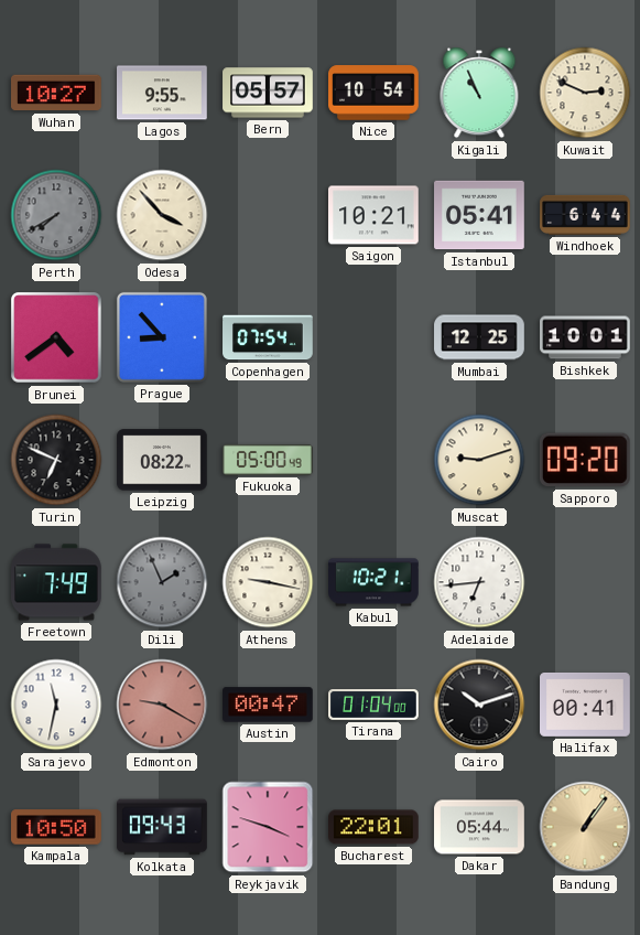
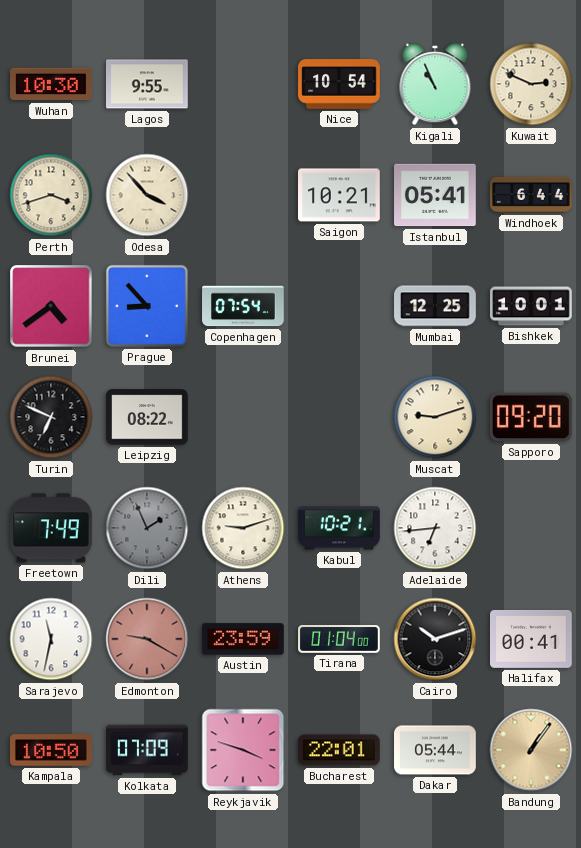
Wuhan: 10:27 -> 10:30
Bern: 05:57 -> none
Perth: 7:40 -> 3:42
Perth dial: grey -> cream
Fukuoka: 05:00 -> none
Athens: 9:17 -> 9:12
Austin: 00:47 -> 23:59
Kolkata: 09:43 -> 07:09
